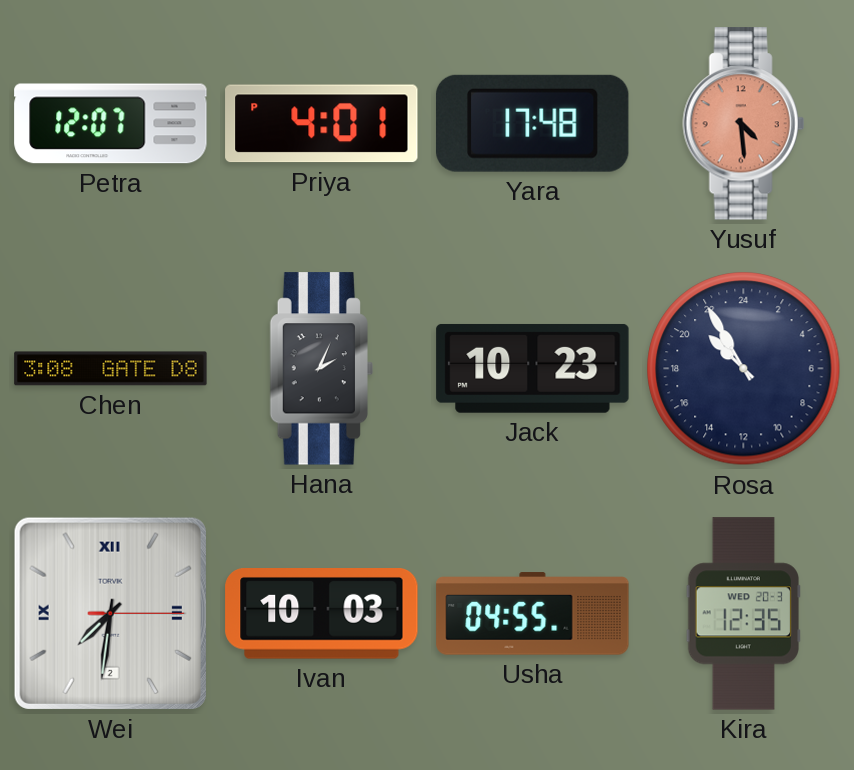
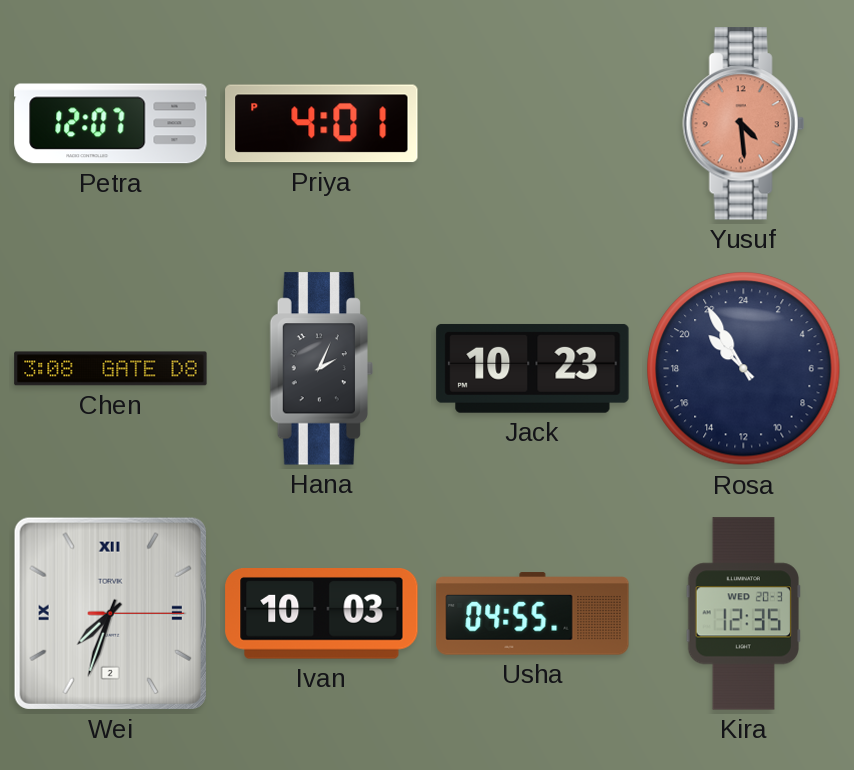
Yara: 17:48 -> none
Wei: 7:31 -> 7:33
